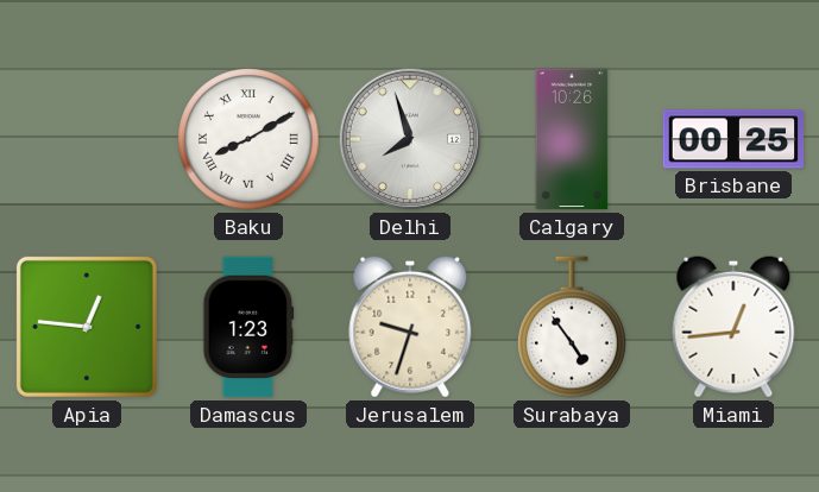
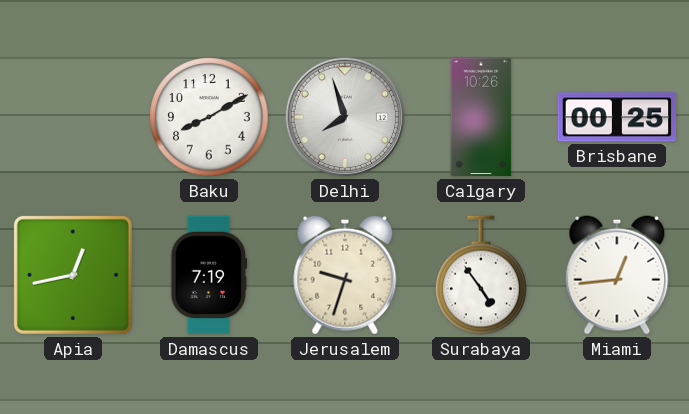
Baku numerals: Roman -> Arabic
Apia: 12:46 -> 12:43
Damascus: 1:23 -> 7:19
